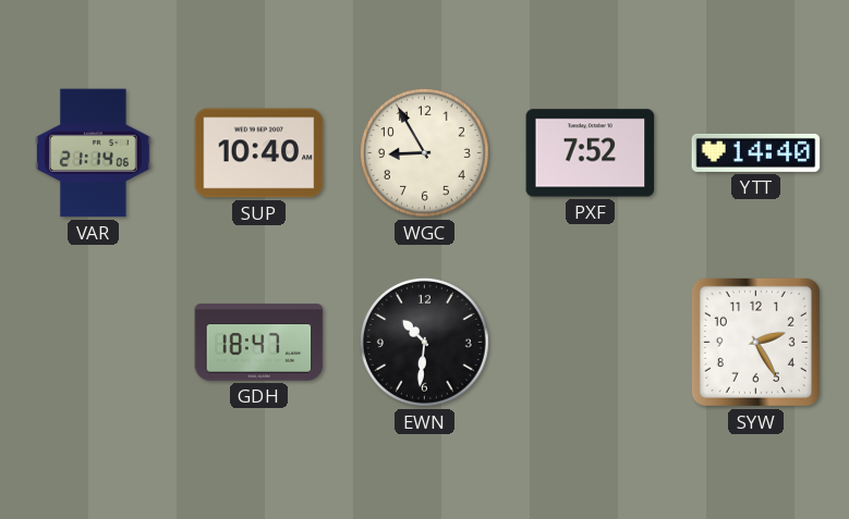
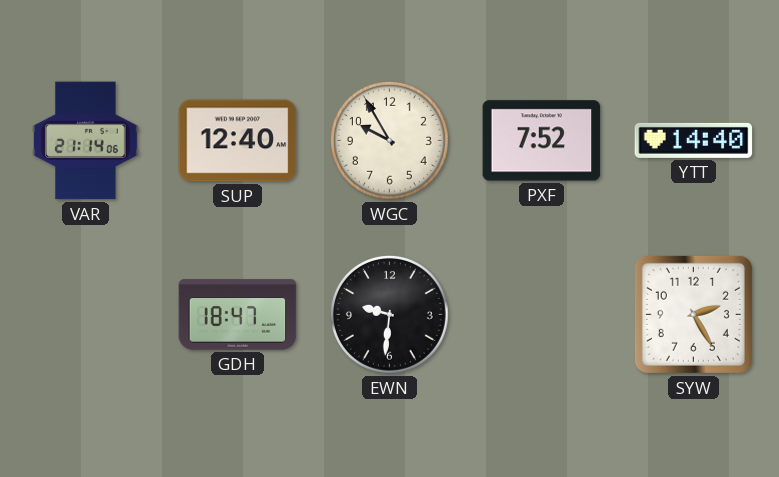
SUP: 10:40 -> 12:40
WGC: 8:55 -> 9:55
EWN: 10:31 -> 9:31
